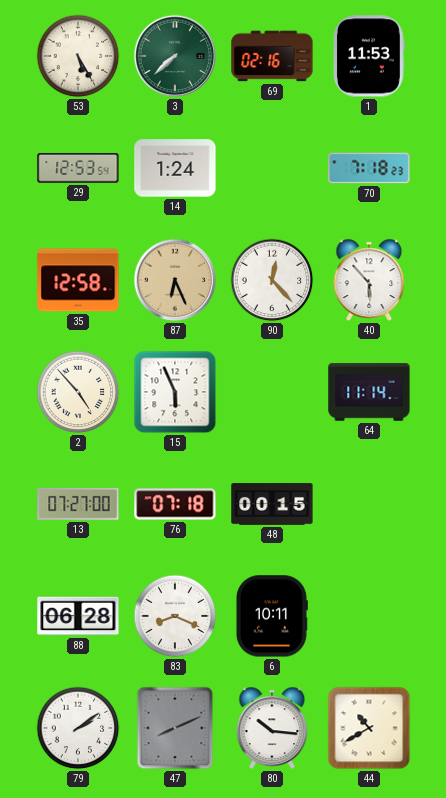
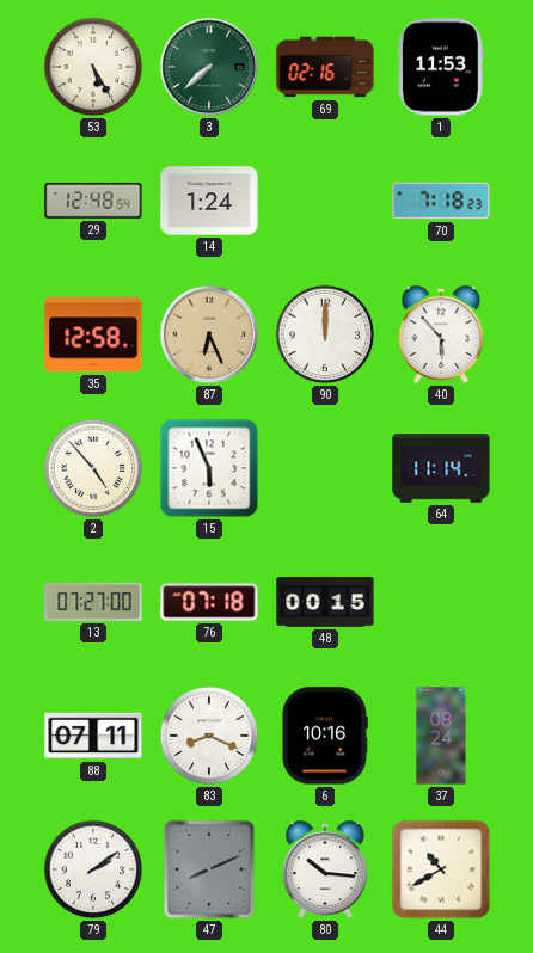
29: 12:53 -> 12:48
90: 12:23 -> 12:00
88: 06:28 -> 07:11
6: 10:11 -> 10:16
37: none -> 08:24
